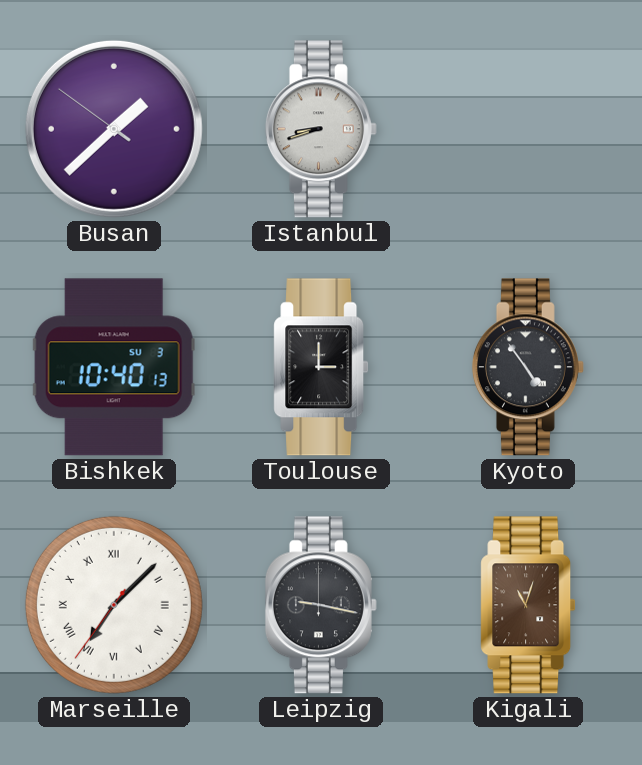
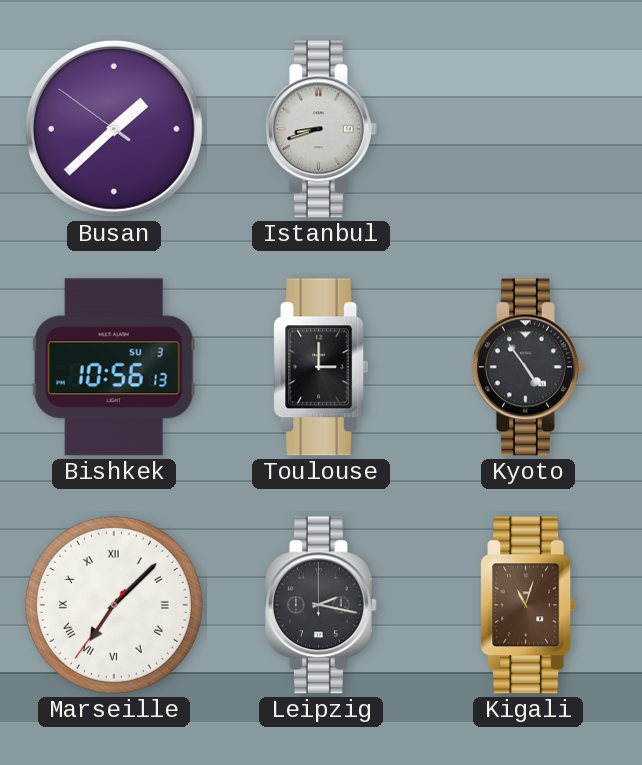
Bishkek: 10:40 -> 10:56
Leipzig: 9:17 -> 2:17
